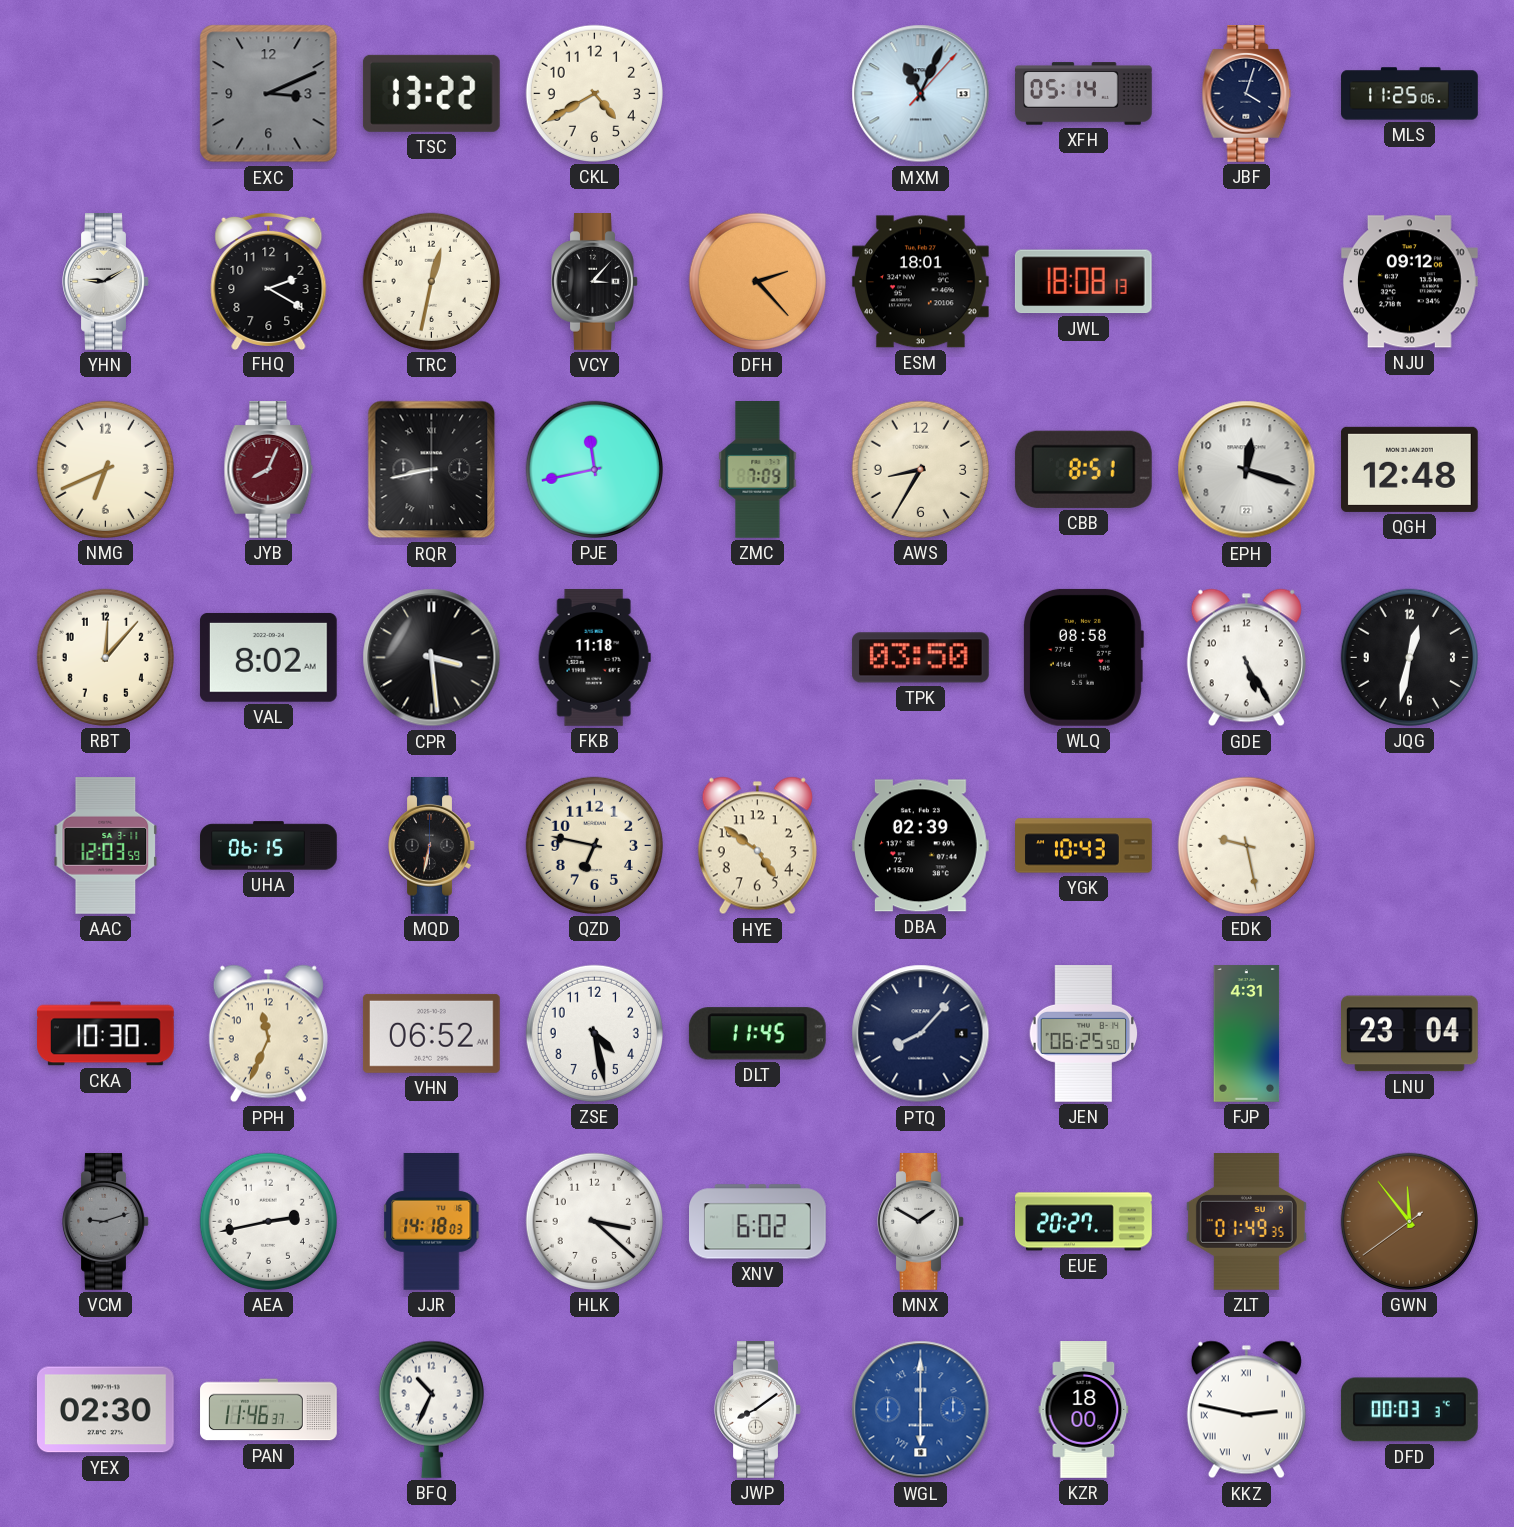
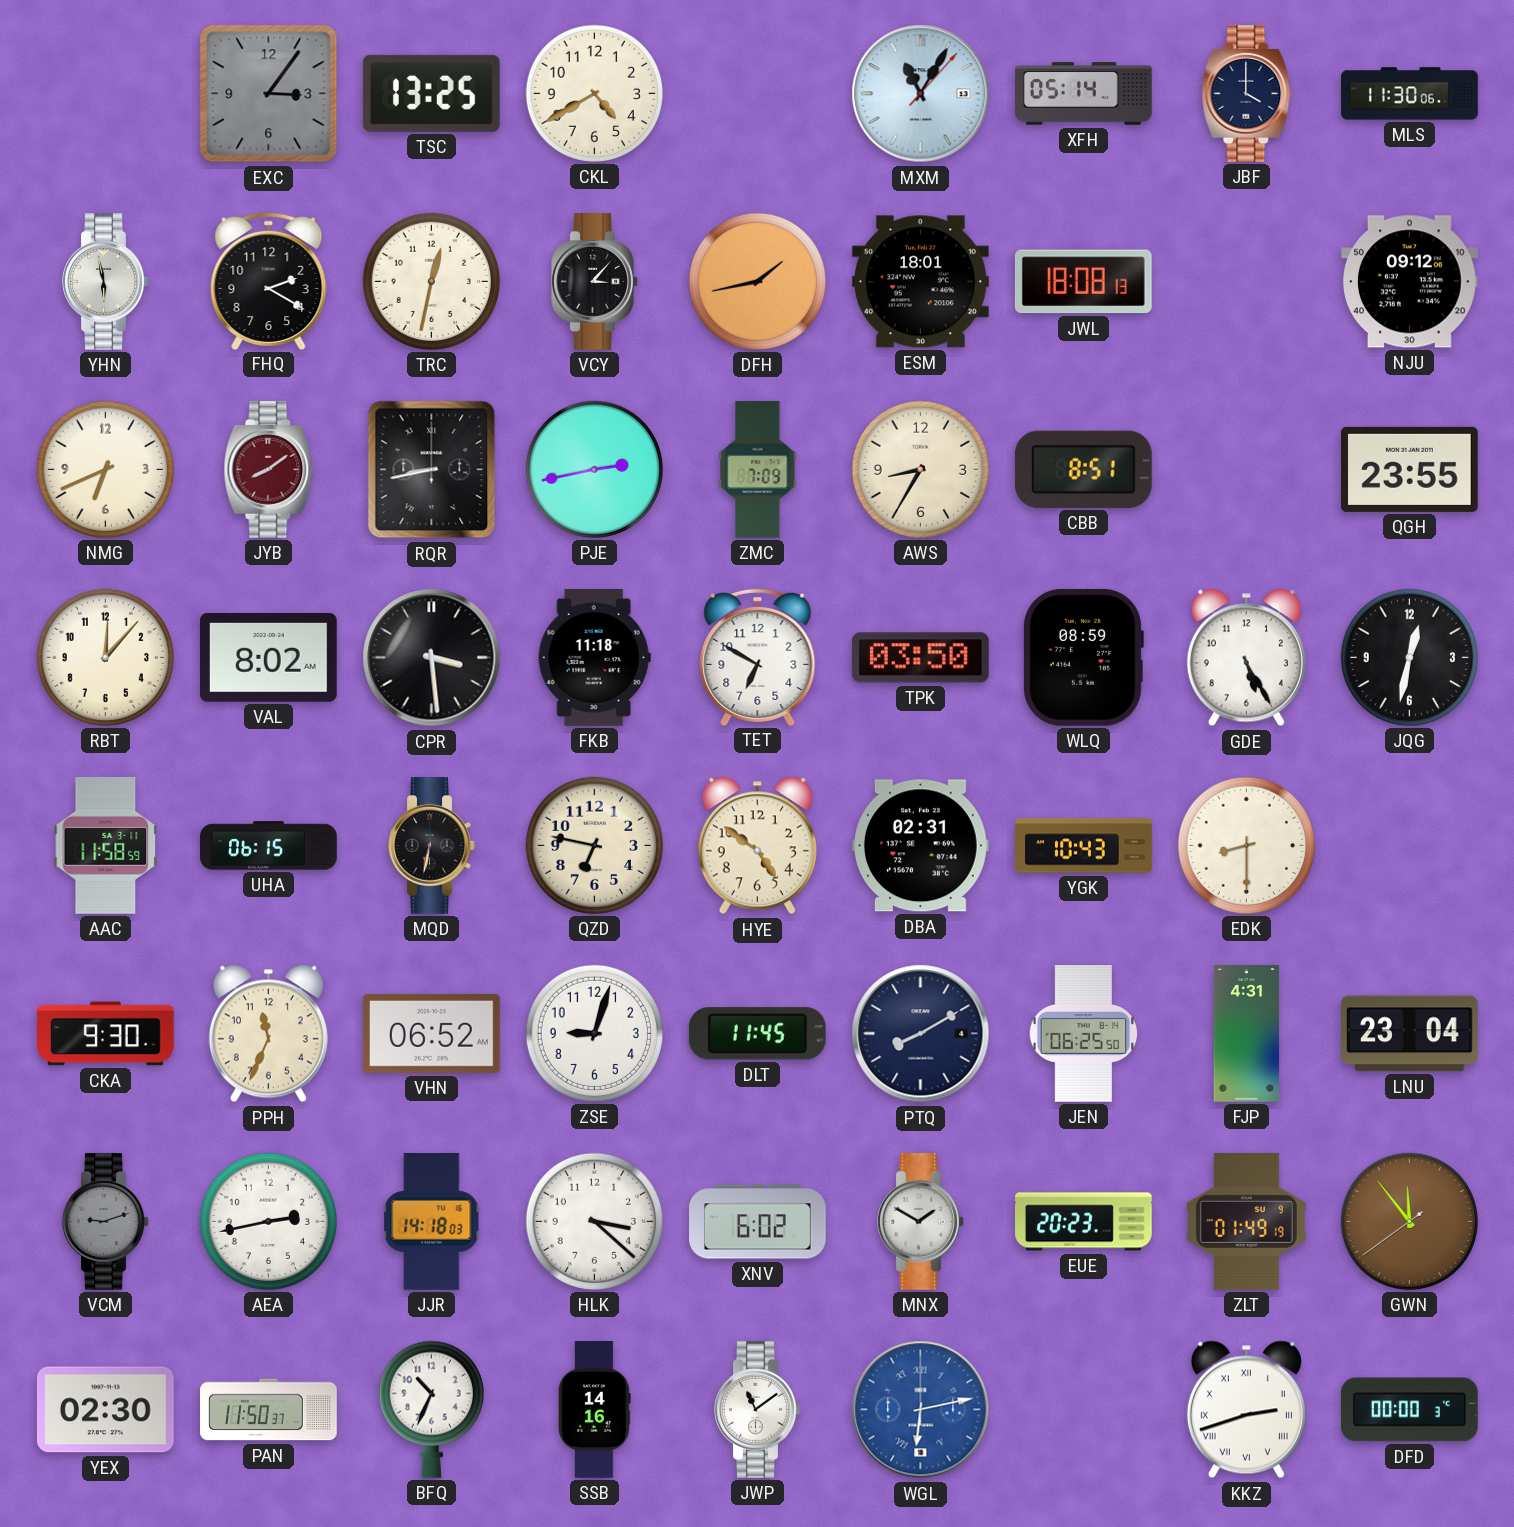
EXC: 3:11 -> 3:06
TSC: 13:22 -> 13:25
MXM: 11:04 -> 11:05
JBF: 4:03 -> 4:00
MLS: 11:25 -> 11:30
YHN: 9:10 -> 5:58
DFH: 2:23 -> 1:43
JYB: 8:04 -> 8:09
PJE: 11:43 -> 2:43
EPH: 12:18 -> none
QGH: 12:48 -> 23:55
TET: none -> 6:50
WLQ: 08:58 -> 08:59
AAC: 12:03 -> 11:58
DBA: 02:39 -> 02:31
EDK: 9:28 -> 8:30
CKA: 10:30 -> 9:30
ZSE: 4:28 -> 9:03
PTQ: 8:07 -> 8:10
EUE: 20:27 -> 20:23
ZLT: 01:49:35 -> 01:49:19
PAN: 11:46 -> 11:50
SSB: none -> 14:16
JWP: 8:09 -> 11:09
WGL: 6:00 -> 6:13
KZR: 18:00 -> none
KKZ: 2:47 -> 2:42
DFD: 00:03 -> 00:00
